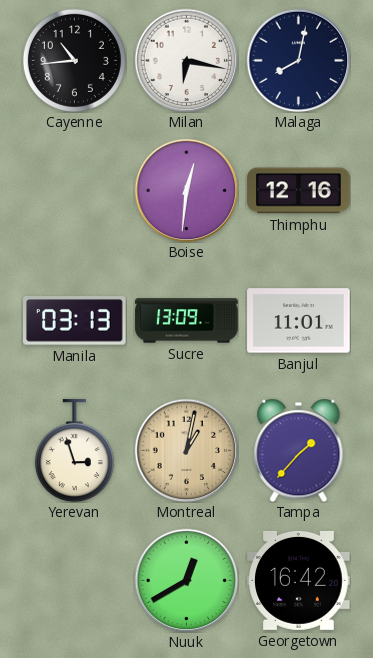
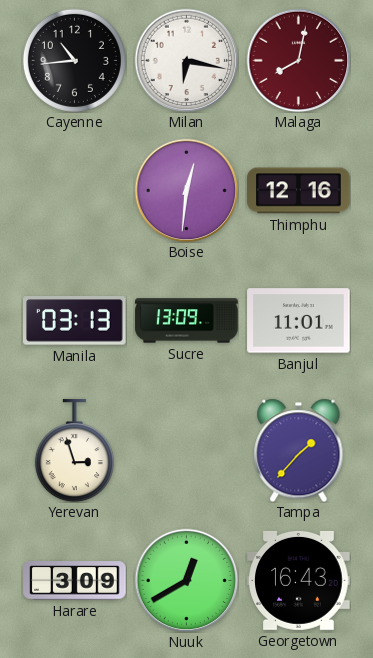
Malaga dial: navy -> burgundy
Montreal: 1:02 -> none
Harare: none -> 3:09
Georgetown: 16:42 -> 16:43
